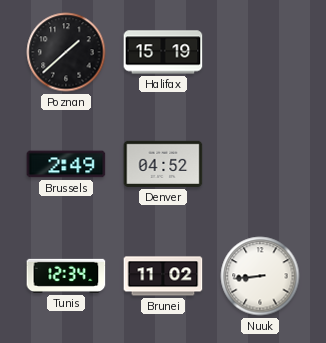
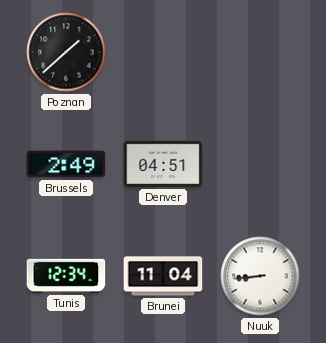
Halifax: 15:19 -> none
Denver: 04:52 -> 04:51
Brunei: 11:02 -> 11:04
